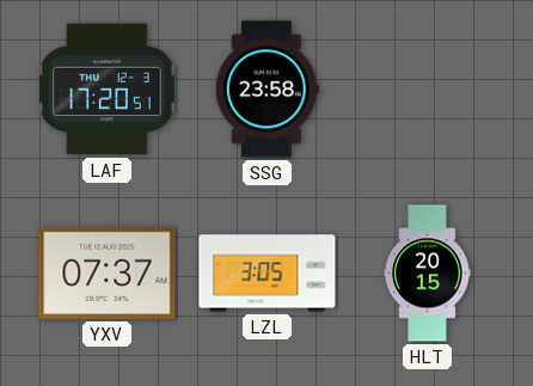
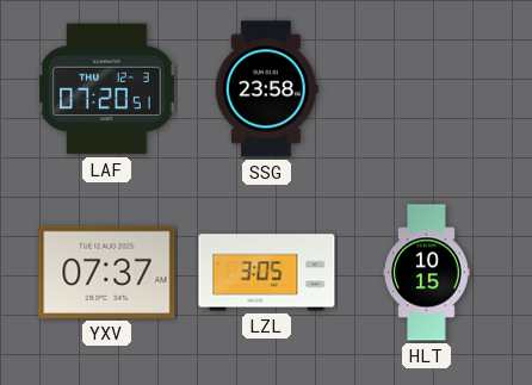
LAF: 17:20 -> 07:20
HLT: 20:15 -> 10:15
